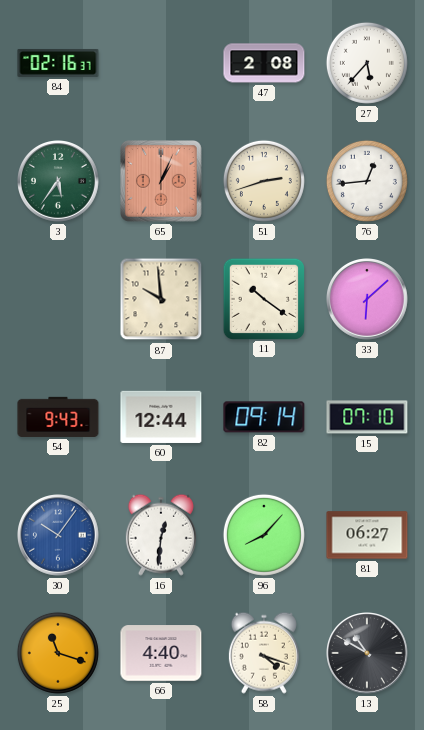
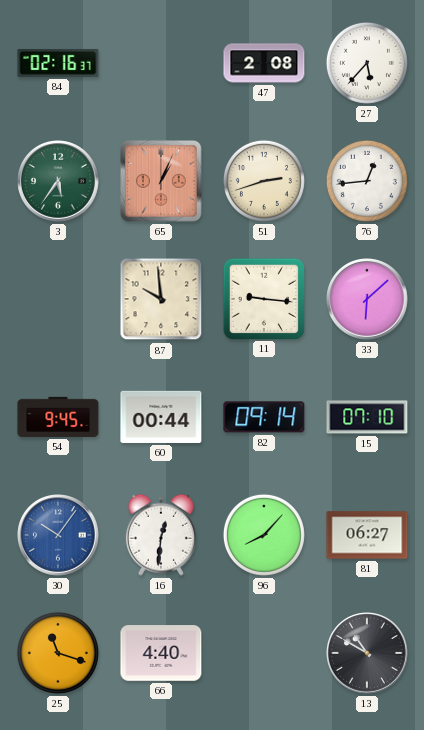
11: 10:21 -> 9:16
54: 9:43 -> 9:45
60: 12:44 -> 00:44
58: 4:18 -> none
